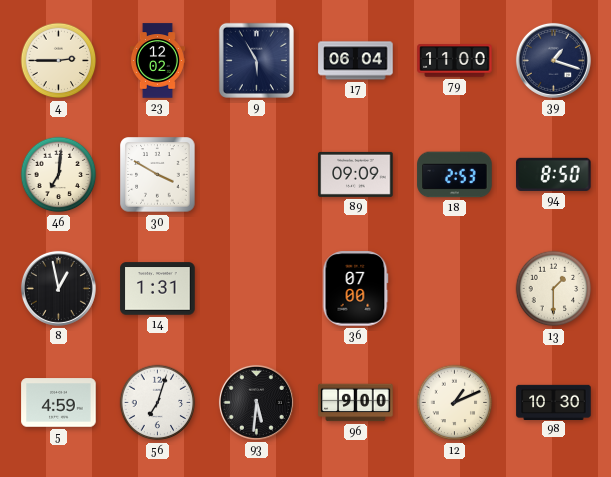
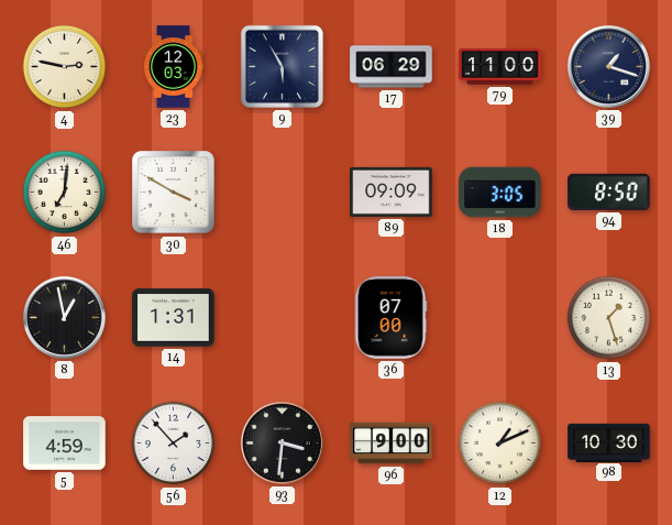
4: 2:45 -> 2:47
23: 12:02 -> 12:03
17: 06:04 -> 06:29
18: 2:53 -> 3:05
13: 1:30 -> 1:27
56: 7:03 -> 1:53
93: 5:31 -> 3:31
